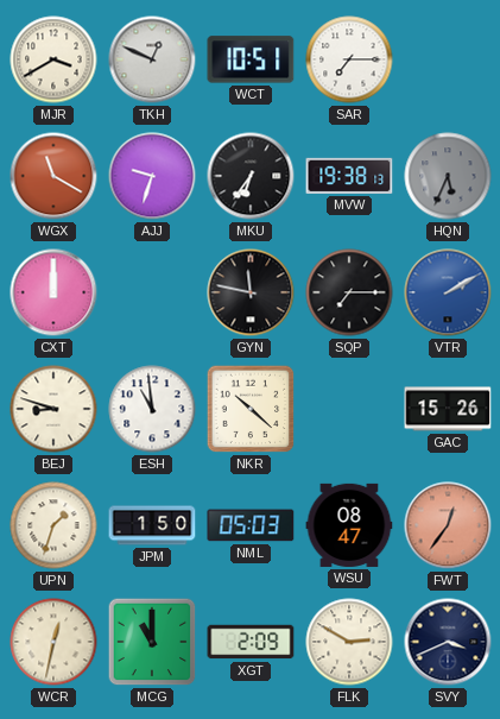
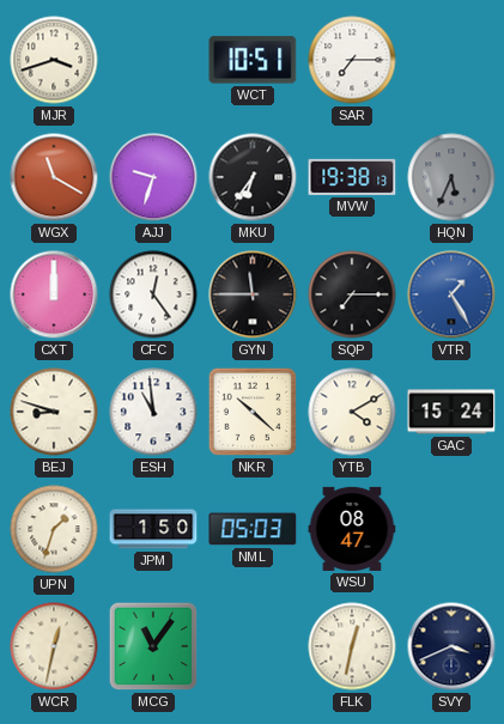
MJR: 3:40 -> 3:42
TKH: 12:49 -> none
CFC: none -> 12:24
GYN: 11:47 -> 11:45
VTR: 2:10 -> 1:25
YTB: none -> 4:10
GAC: 15:26 -> 15:24
FWT: 12:36 -> none
MCG: 11:00 -> 11:06
XGT: 2:09 -> none
FLK: 2:50 -> 12:32
